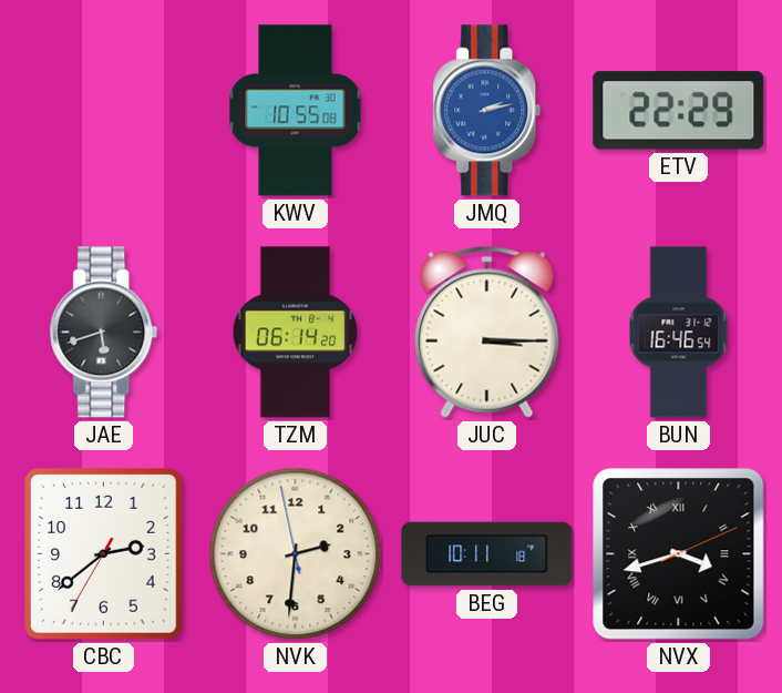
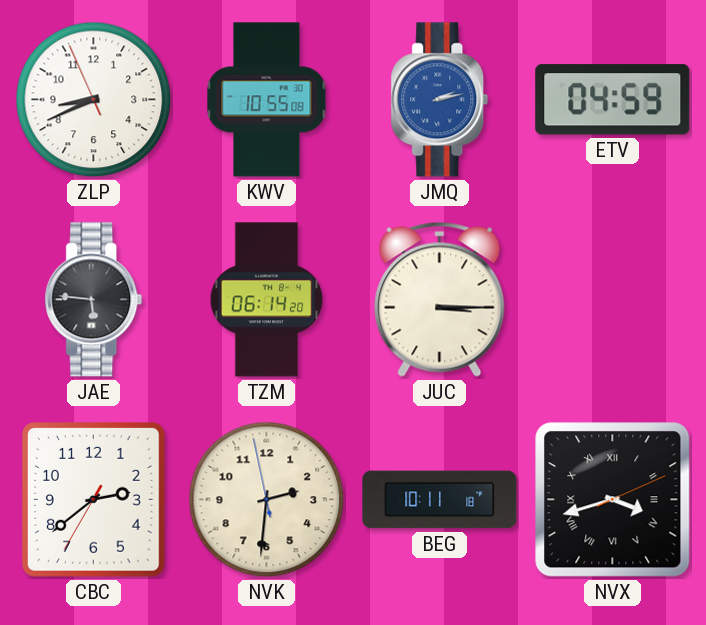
ZLP: none -> 8:40
ETV: 22:29 -> 04:59
JAE: 5:42 -> 5:46
BUN: 16:46 -> none
